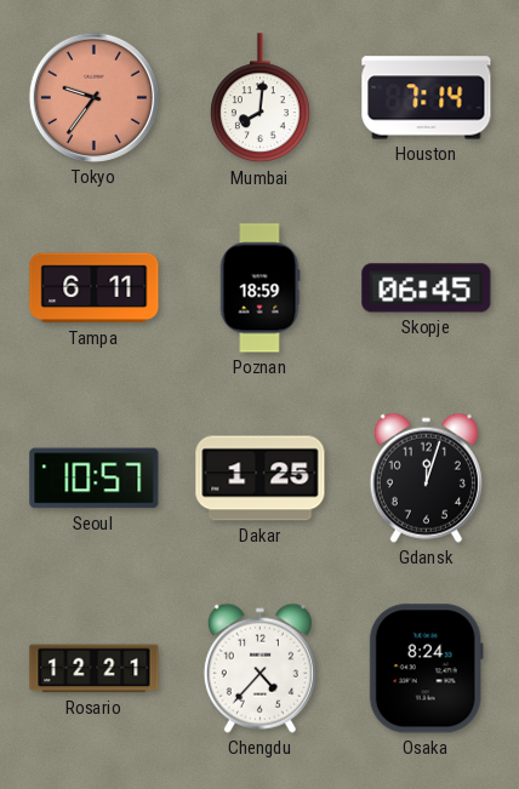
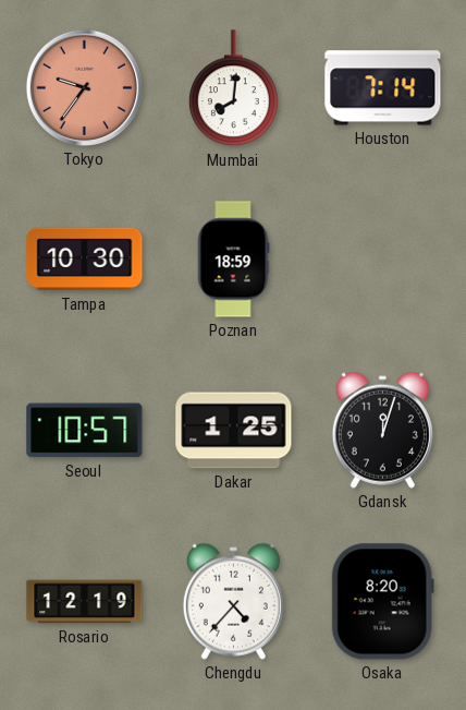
Tampa: 6:11 -> 10:30
Skopje: 06:45 -> none
Rosario: 12:21 -> 12:19
Osaka: 8:24 -> 8:20
